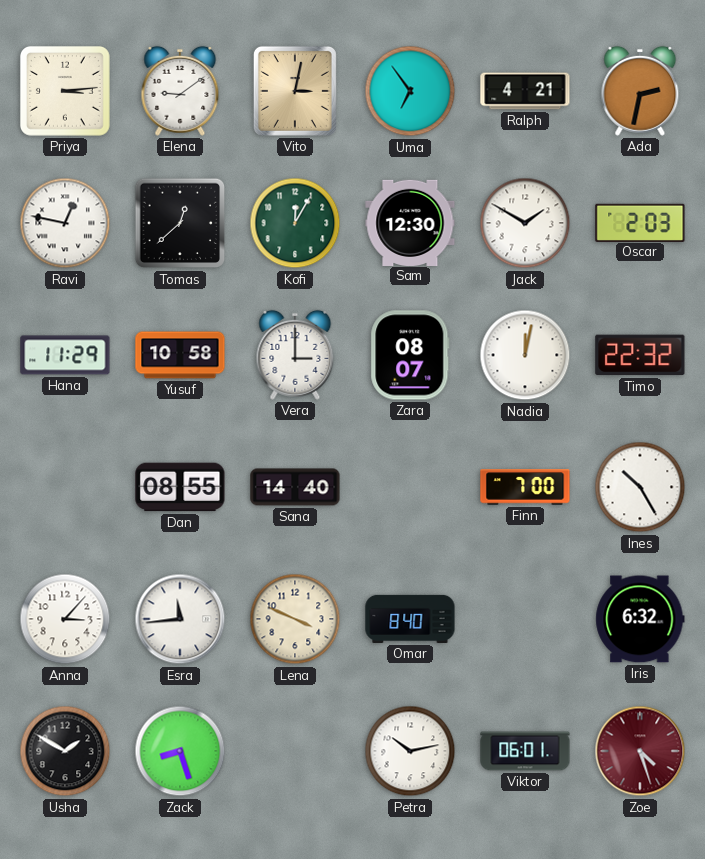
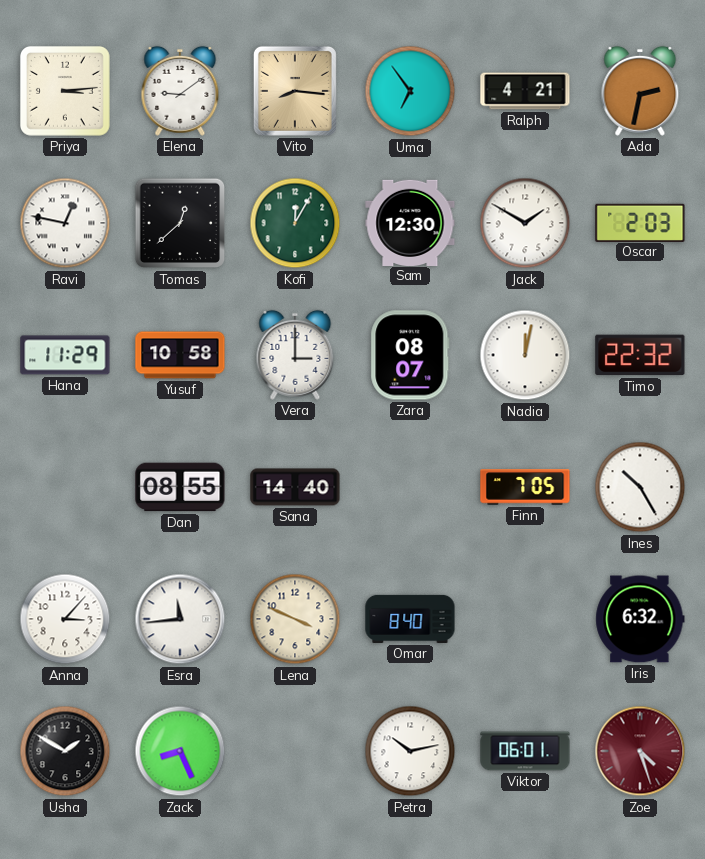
Vito: 3:02 -> 8:16
Finn: 7:00 -> 7:05
Zack: 8:27 -> 8:26
